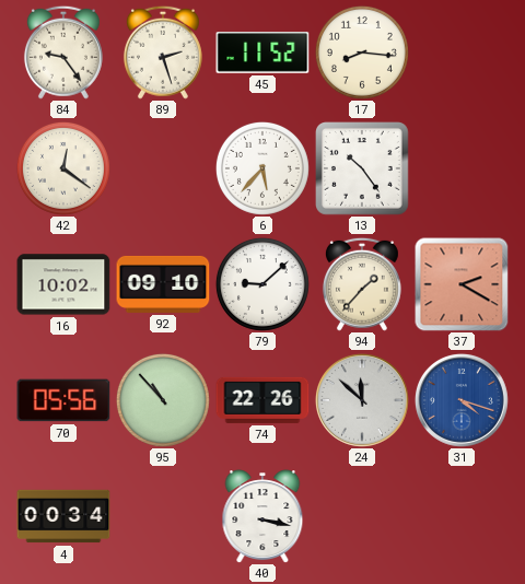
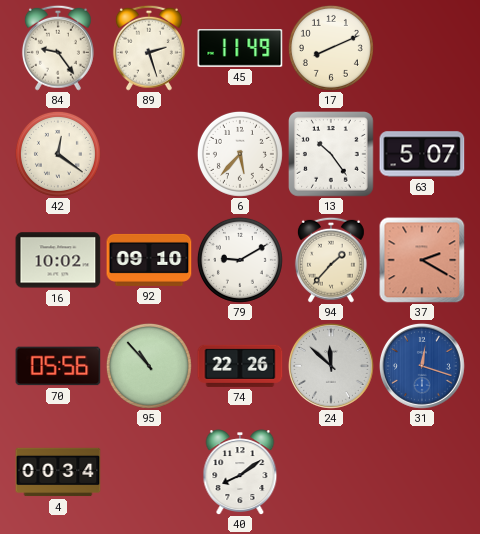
45: 11:52 -> 11:49
17: 8:16 -> 8:11
63: none -> 5:07
79: 9:08 -> 9:10
31: 4:18 -> 12:18
40: 3:17 -> 8:09
